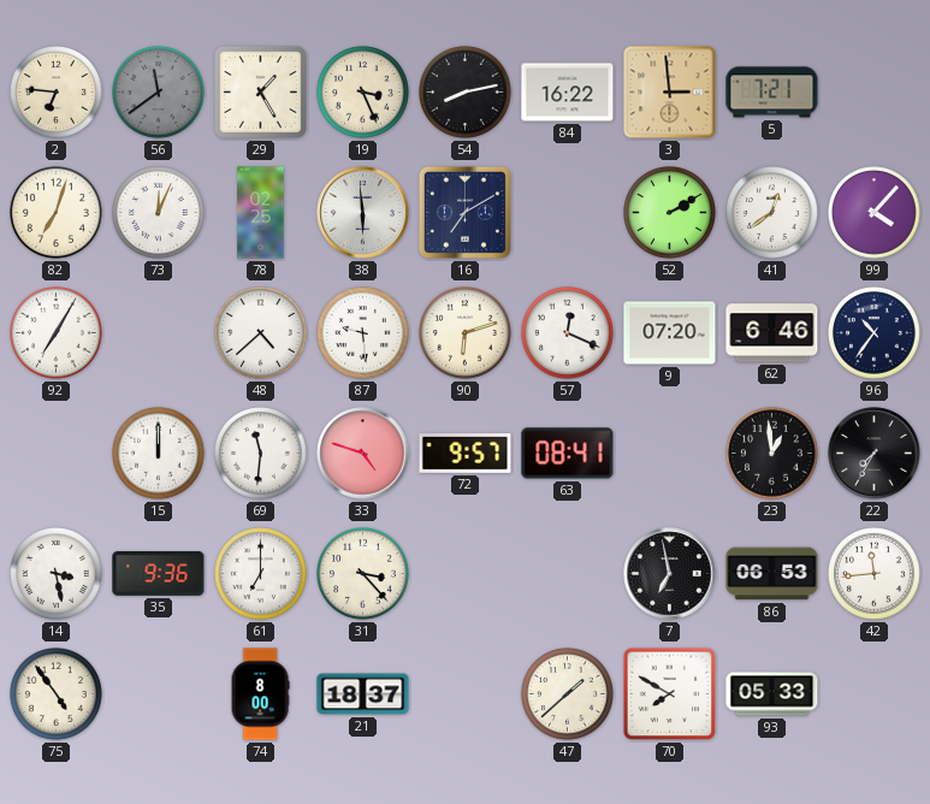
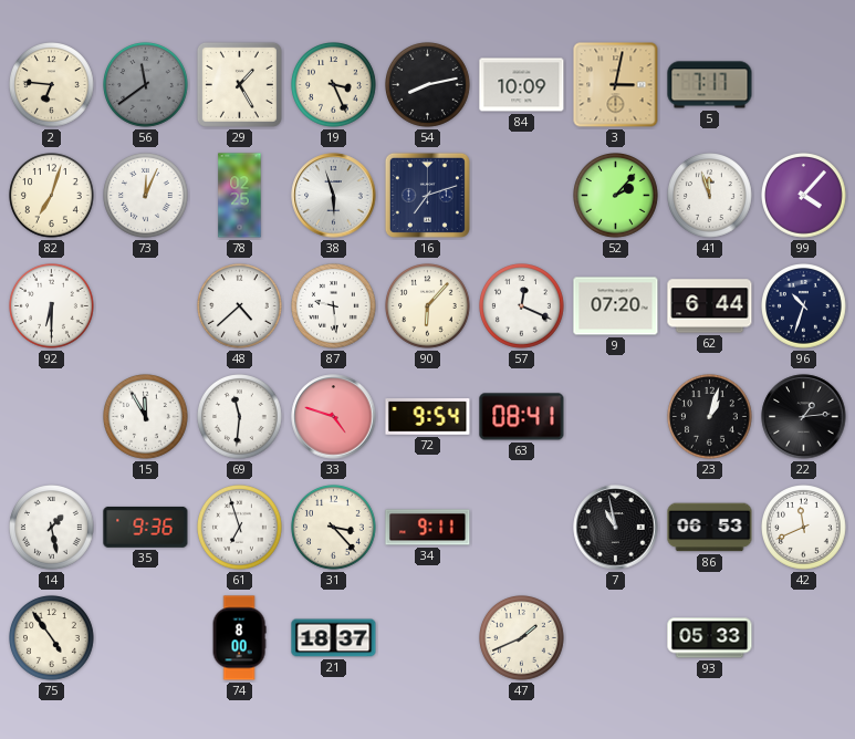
84: 16:22 -> 10:09
3: 2:59 -> 3:02
5: 7:21 -> 7:17
38: 5:59 -> 5:57
16: 7:10 -> 7:12
52: 2:10 -> 2:07
41: 12:39 -> 11:57
92: 7:05 -> 6:30
90: 6:12 -> 6:07
62: 6:46 -> 6:44
96: 10:36 -> 10:33
15: 12:00 -> 11:55
72: 9:57 -> 9:54
23: 12:59 -> 1:03
22: 7:35 -> 1:14
14: 3:28 -> 1:28
61: 7:00 -> 6:57
34: none -> 9:11
7: 6:58 -> 10:58
42: 11:44 -> 11:41
47: 1:38 -> 1:41
70: 7:50 -> none
